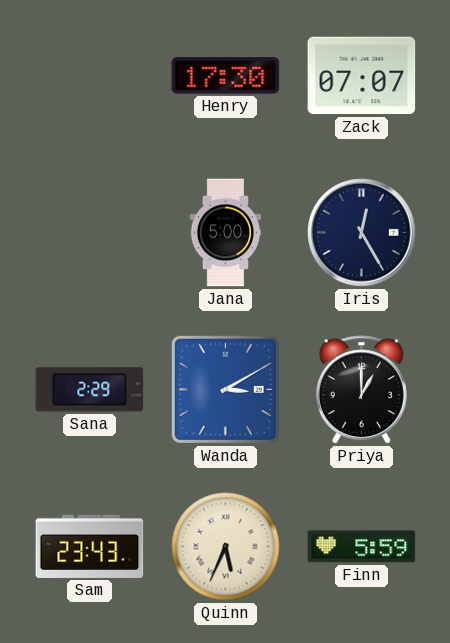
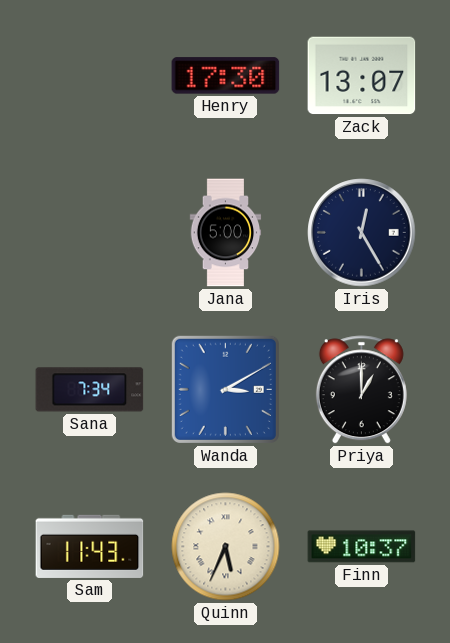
Zack: 07:07 -> 13:07
Sana: 2:29 -> 7:34
Sam: 23:43 -> 11:43
Finn: 5:59 -> 10:37
